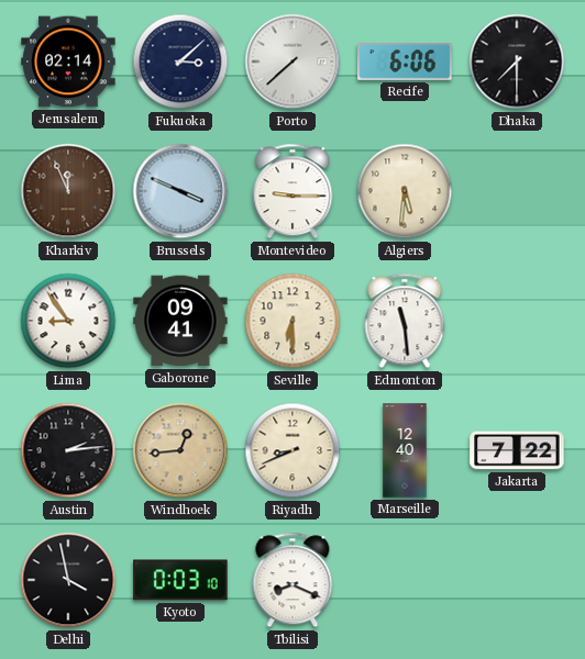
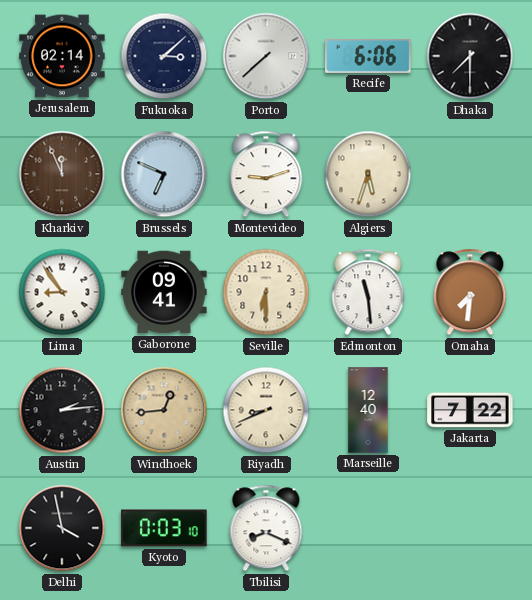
Brussels: 3:49 -> 6:49
Montevideo: 9:15 -> 9:12
Algiers: 5:31 -> 5:33
Omaha: none -> 7:31
